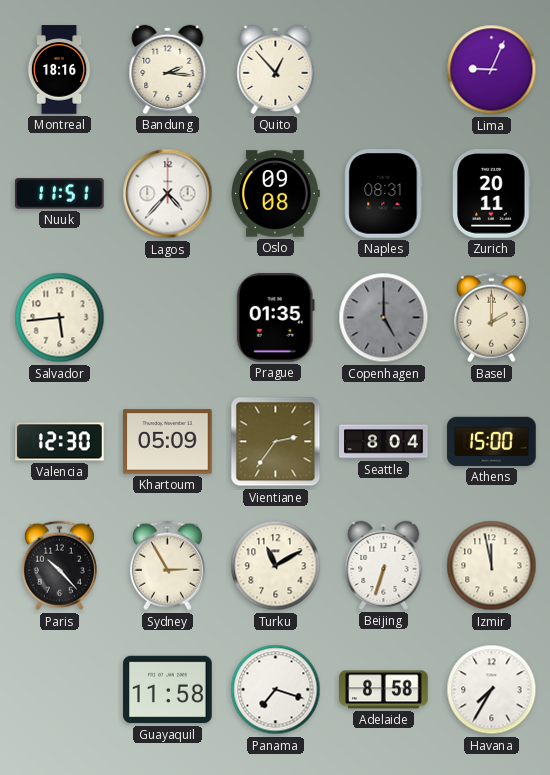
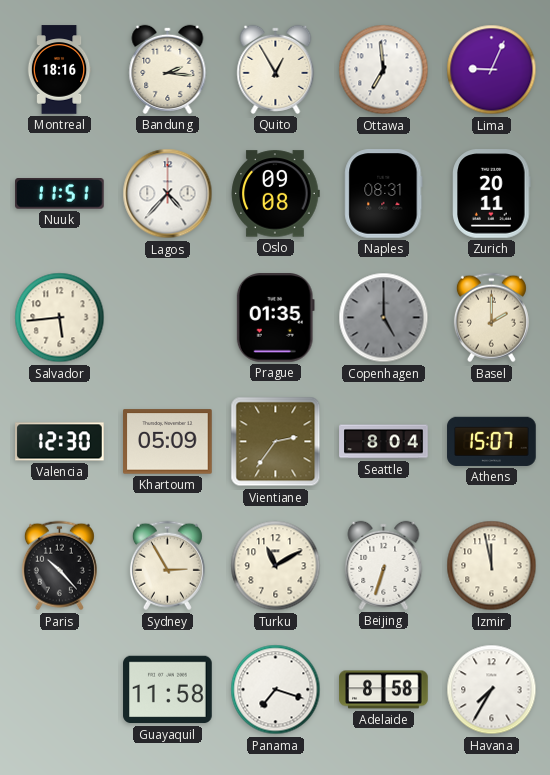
Quito: 12:53 -> 12:55
Ottawa: none -> 6:59
Athens: 15:00 -> 15:07
